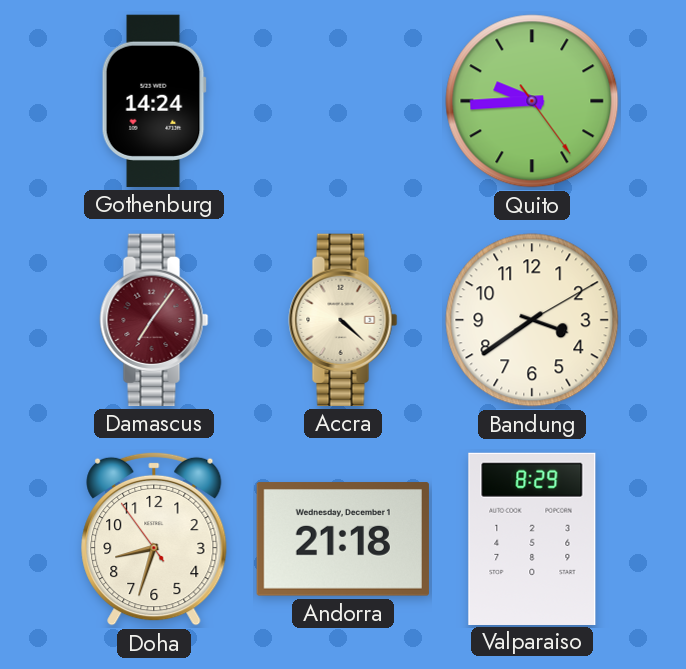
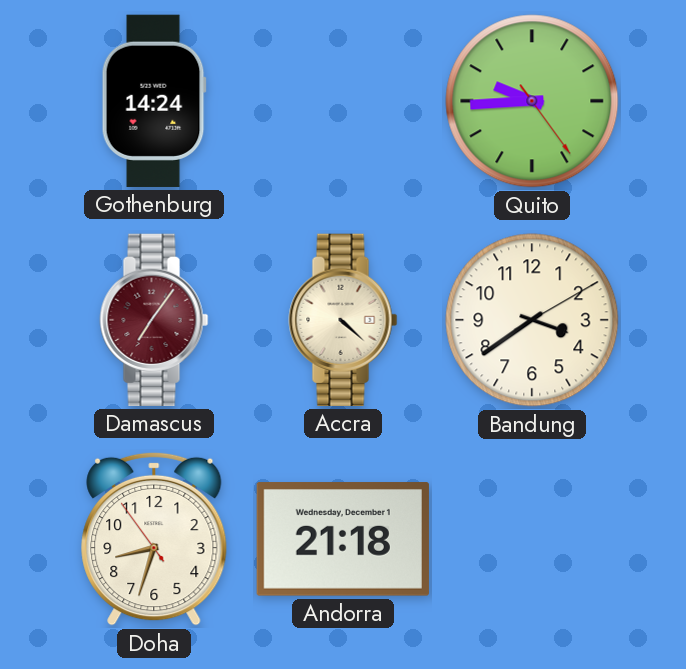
Valparaiso: 8:29 -> none
